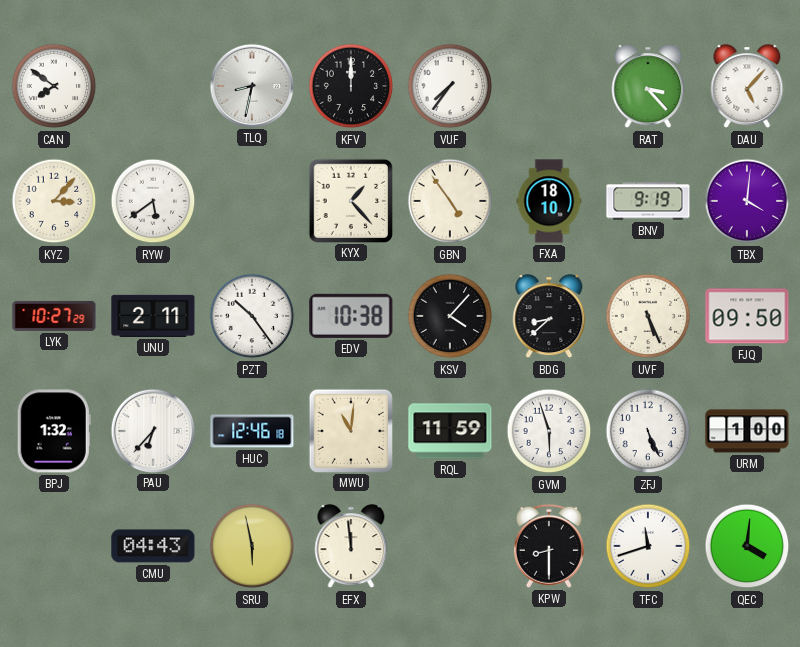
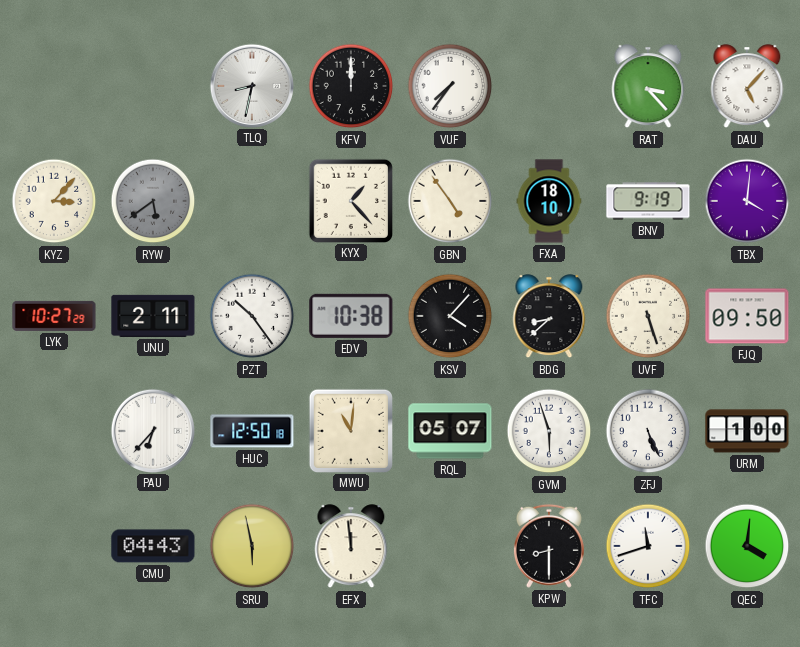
CAN: 7:51 -> none
RYW dial: white -> grey
UVF: 5:26 -> 5:27
BPJ: 1:32 -> none
HUC: 12:46 -> 12:50
RQL: 11:59 -> 05:07
